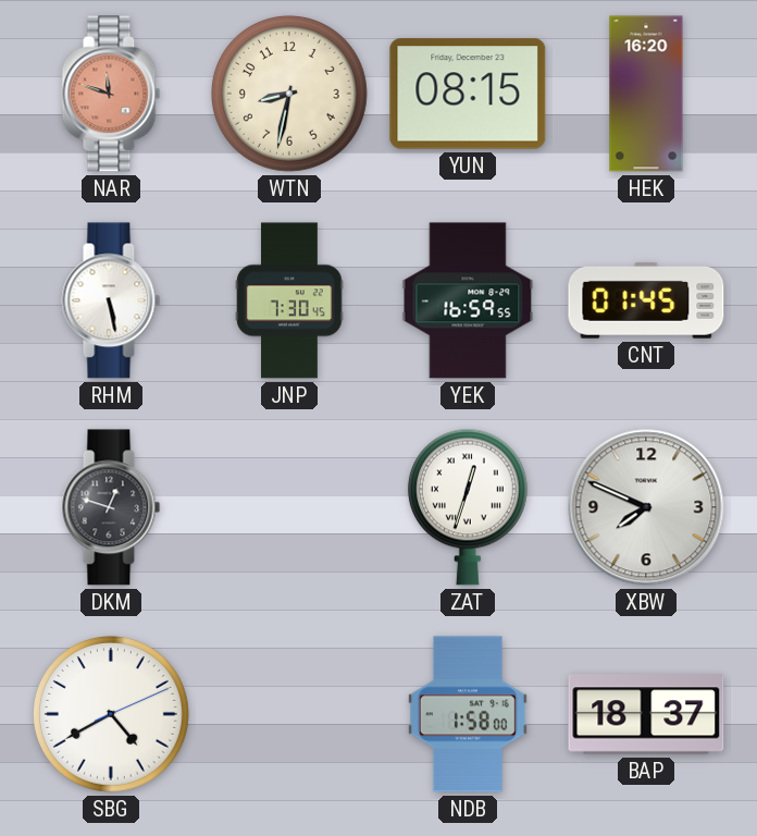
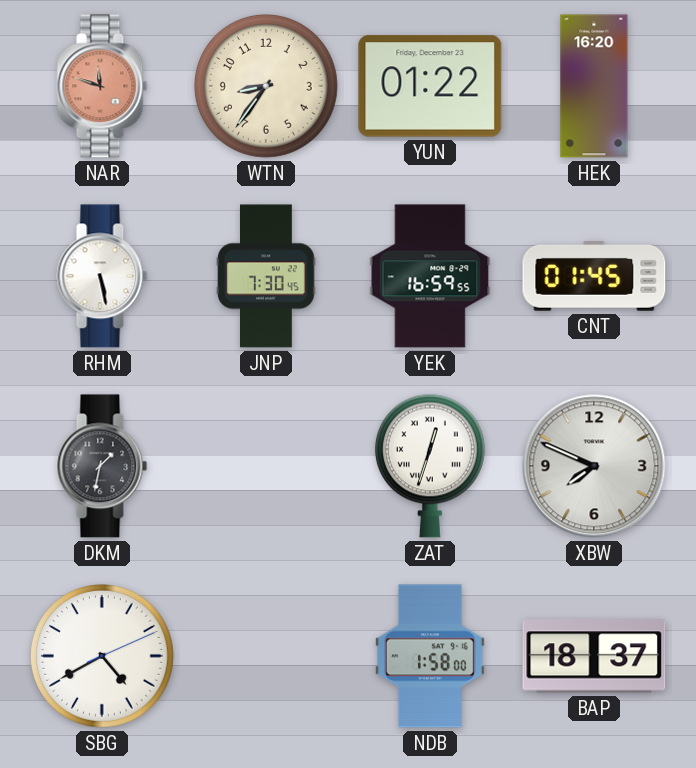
WTN: 8:32 -> 8:36
YUN: 08:15 -> 01:22
DKM: 12:48 -> 1:32
